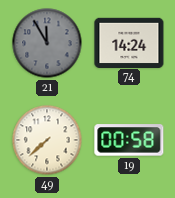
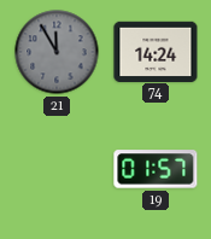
49: 7:38 -> none
19: 00:58 -> 01:57
